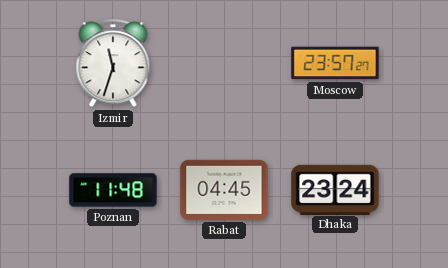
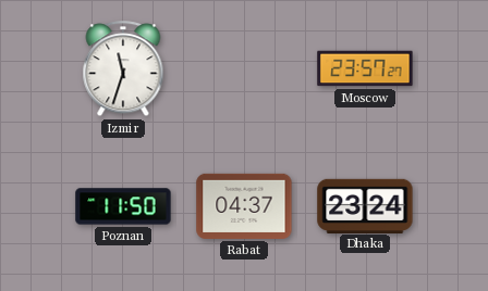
Poznan: 11:48 -> 11:50
Rabat: 04:45 -> 04:37
